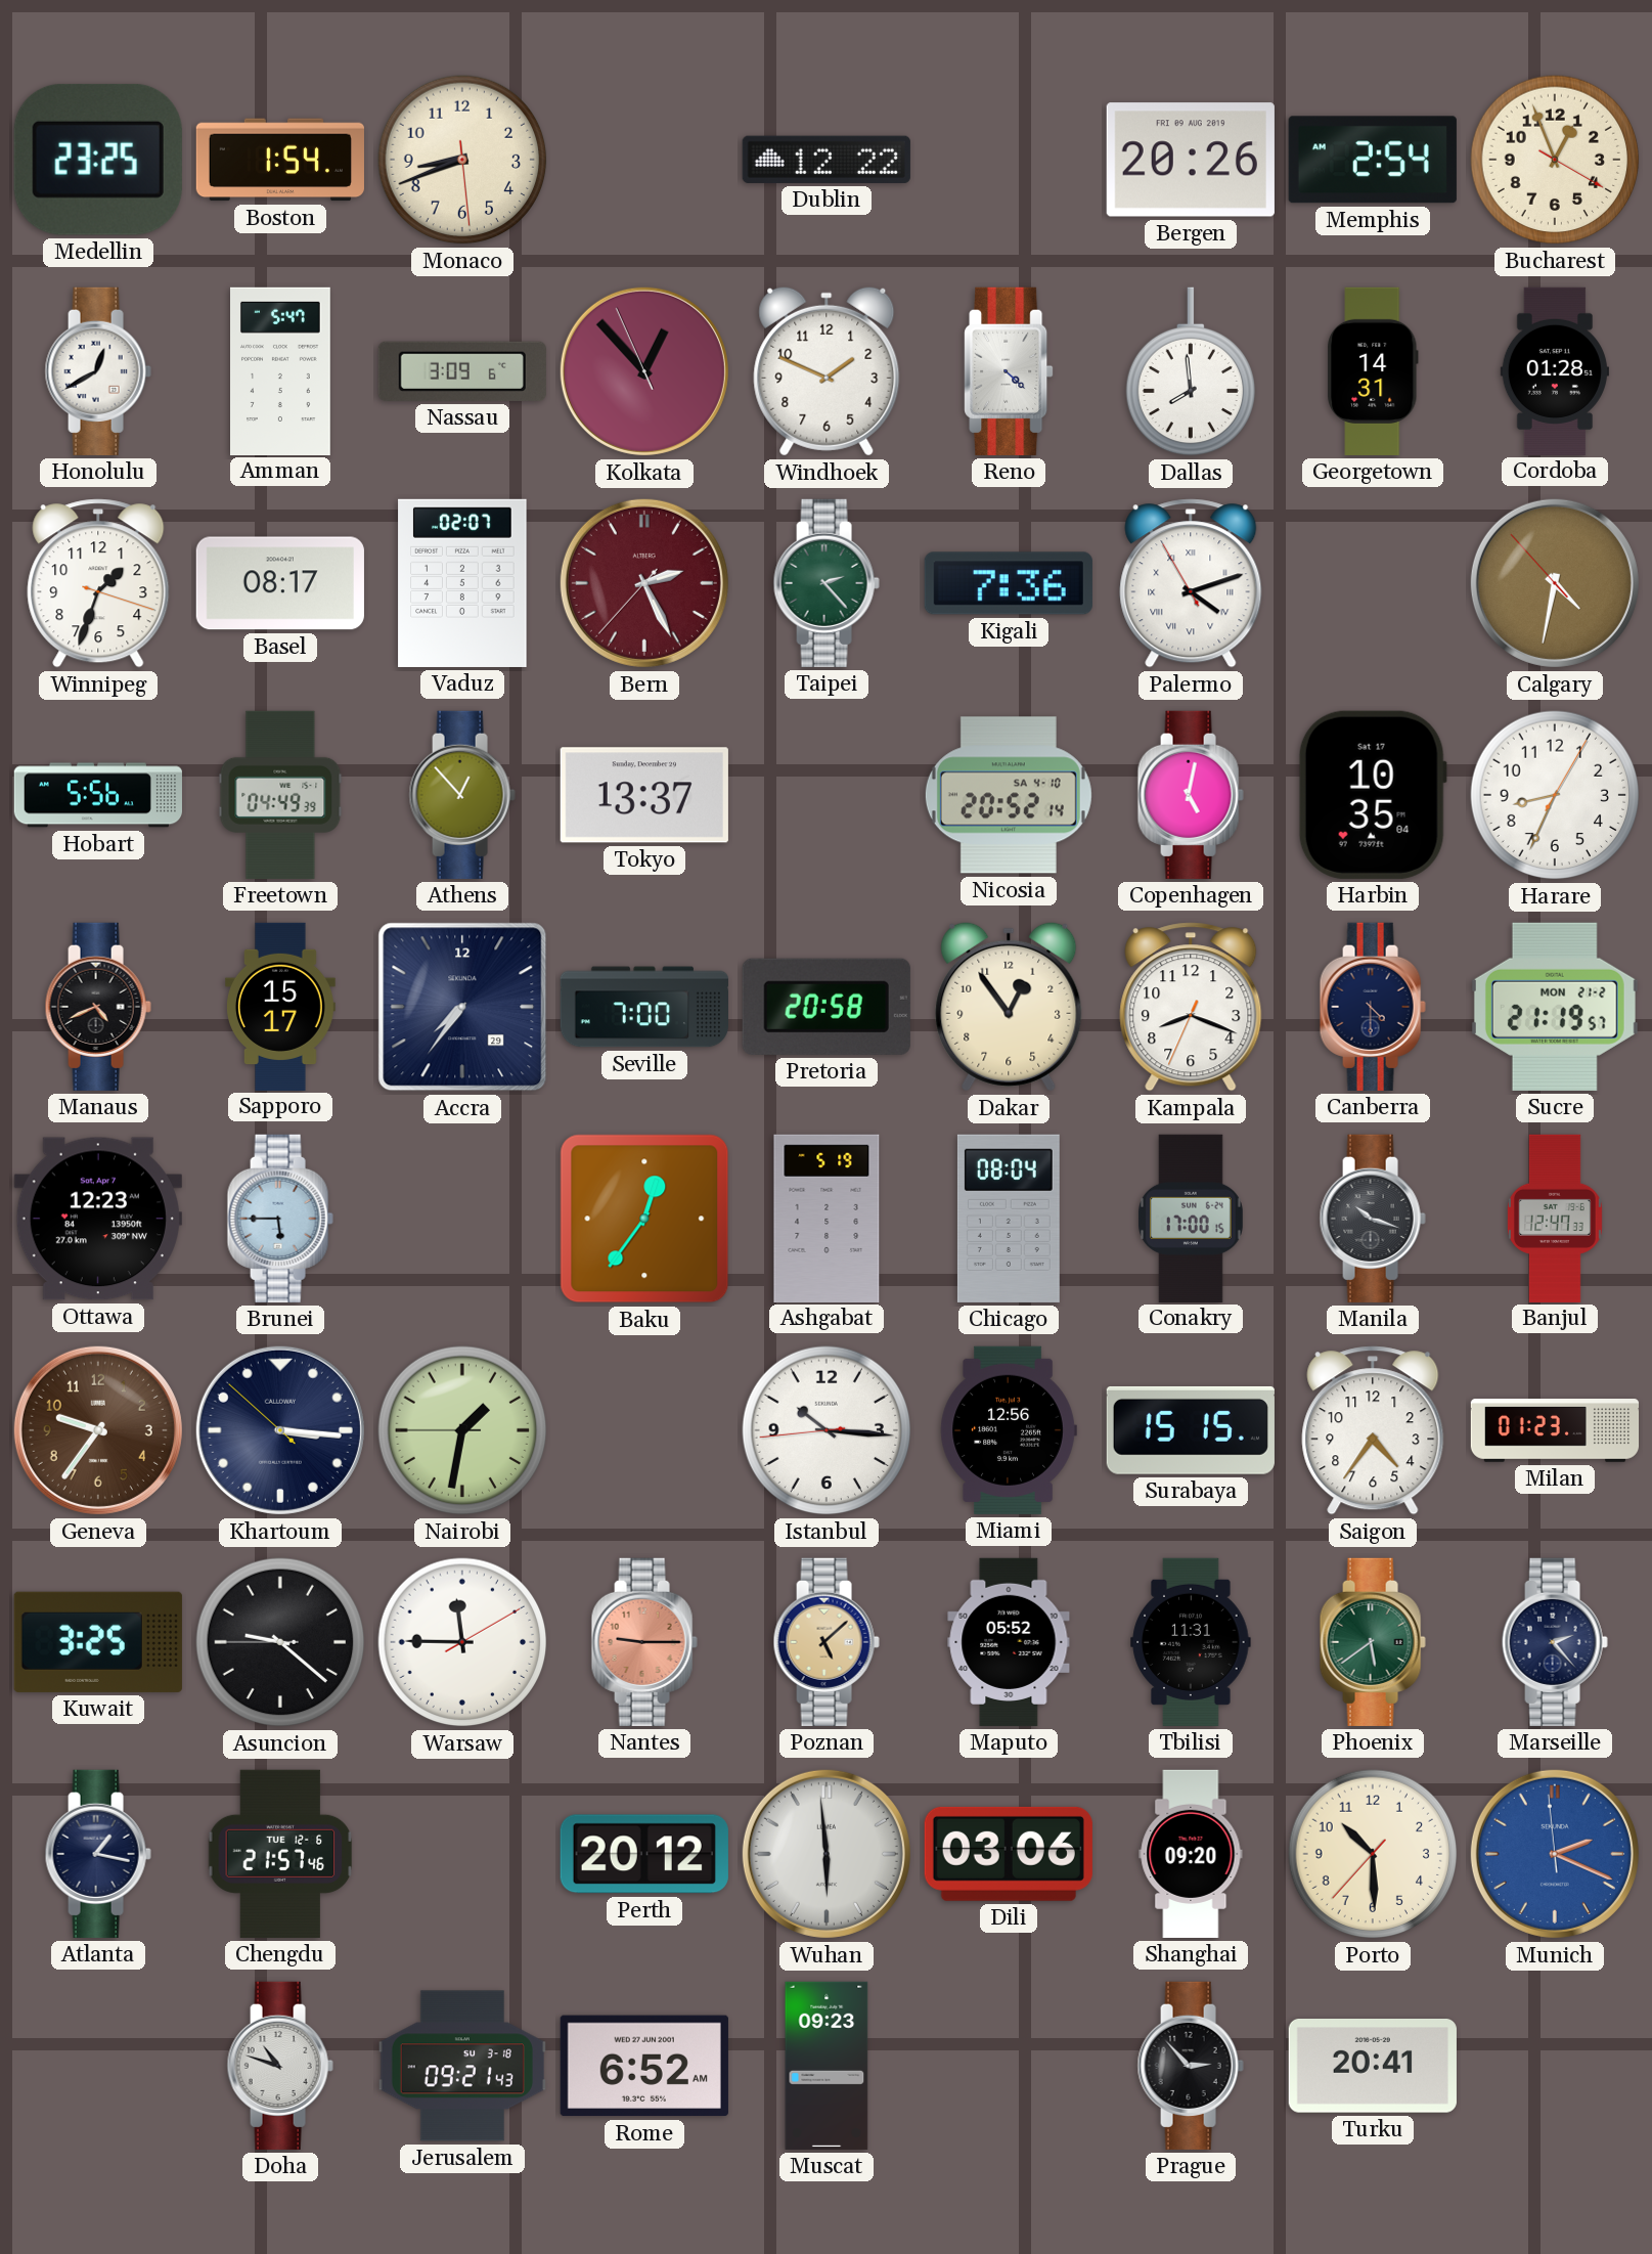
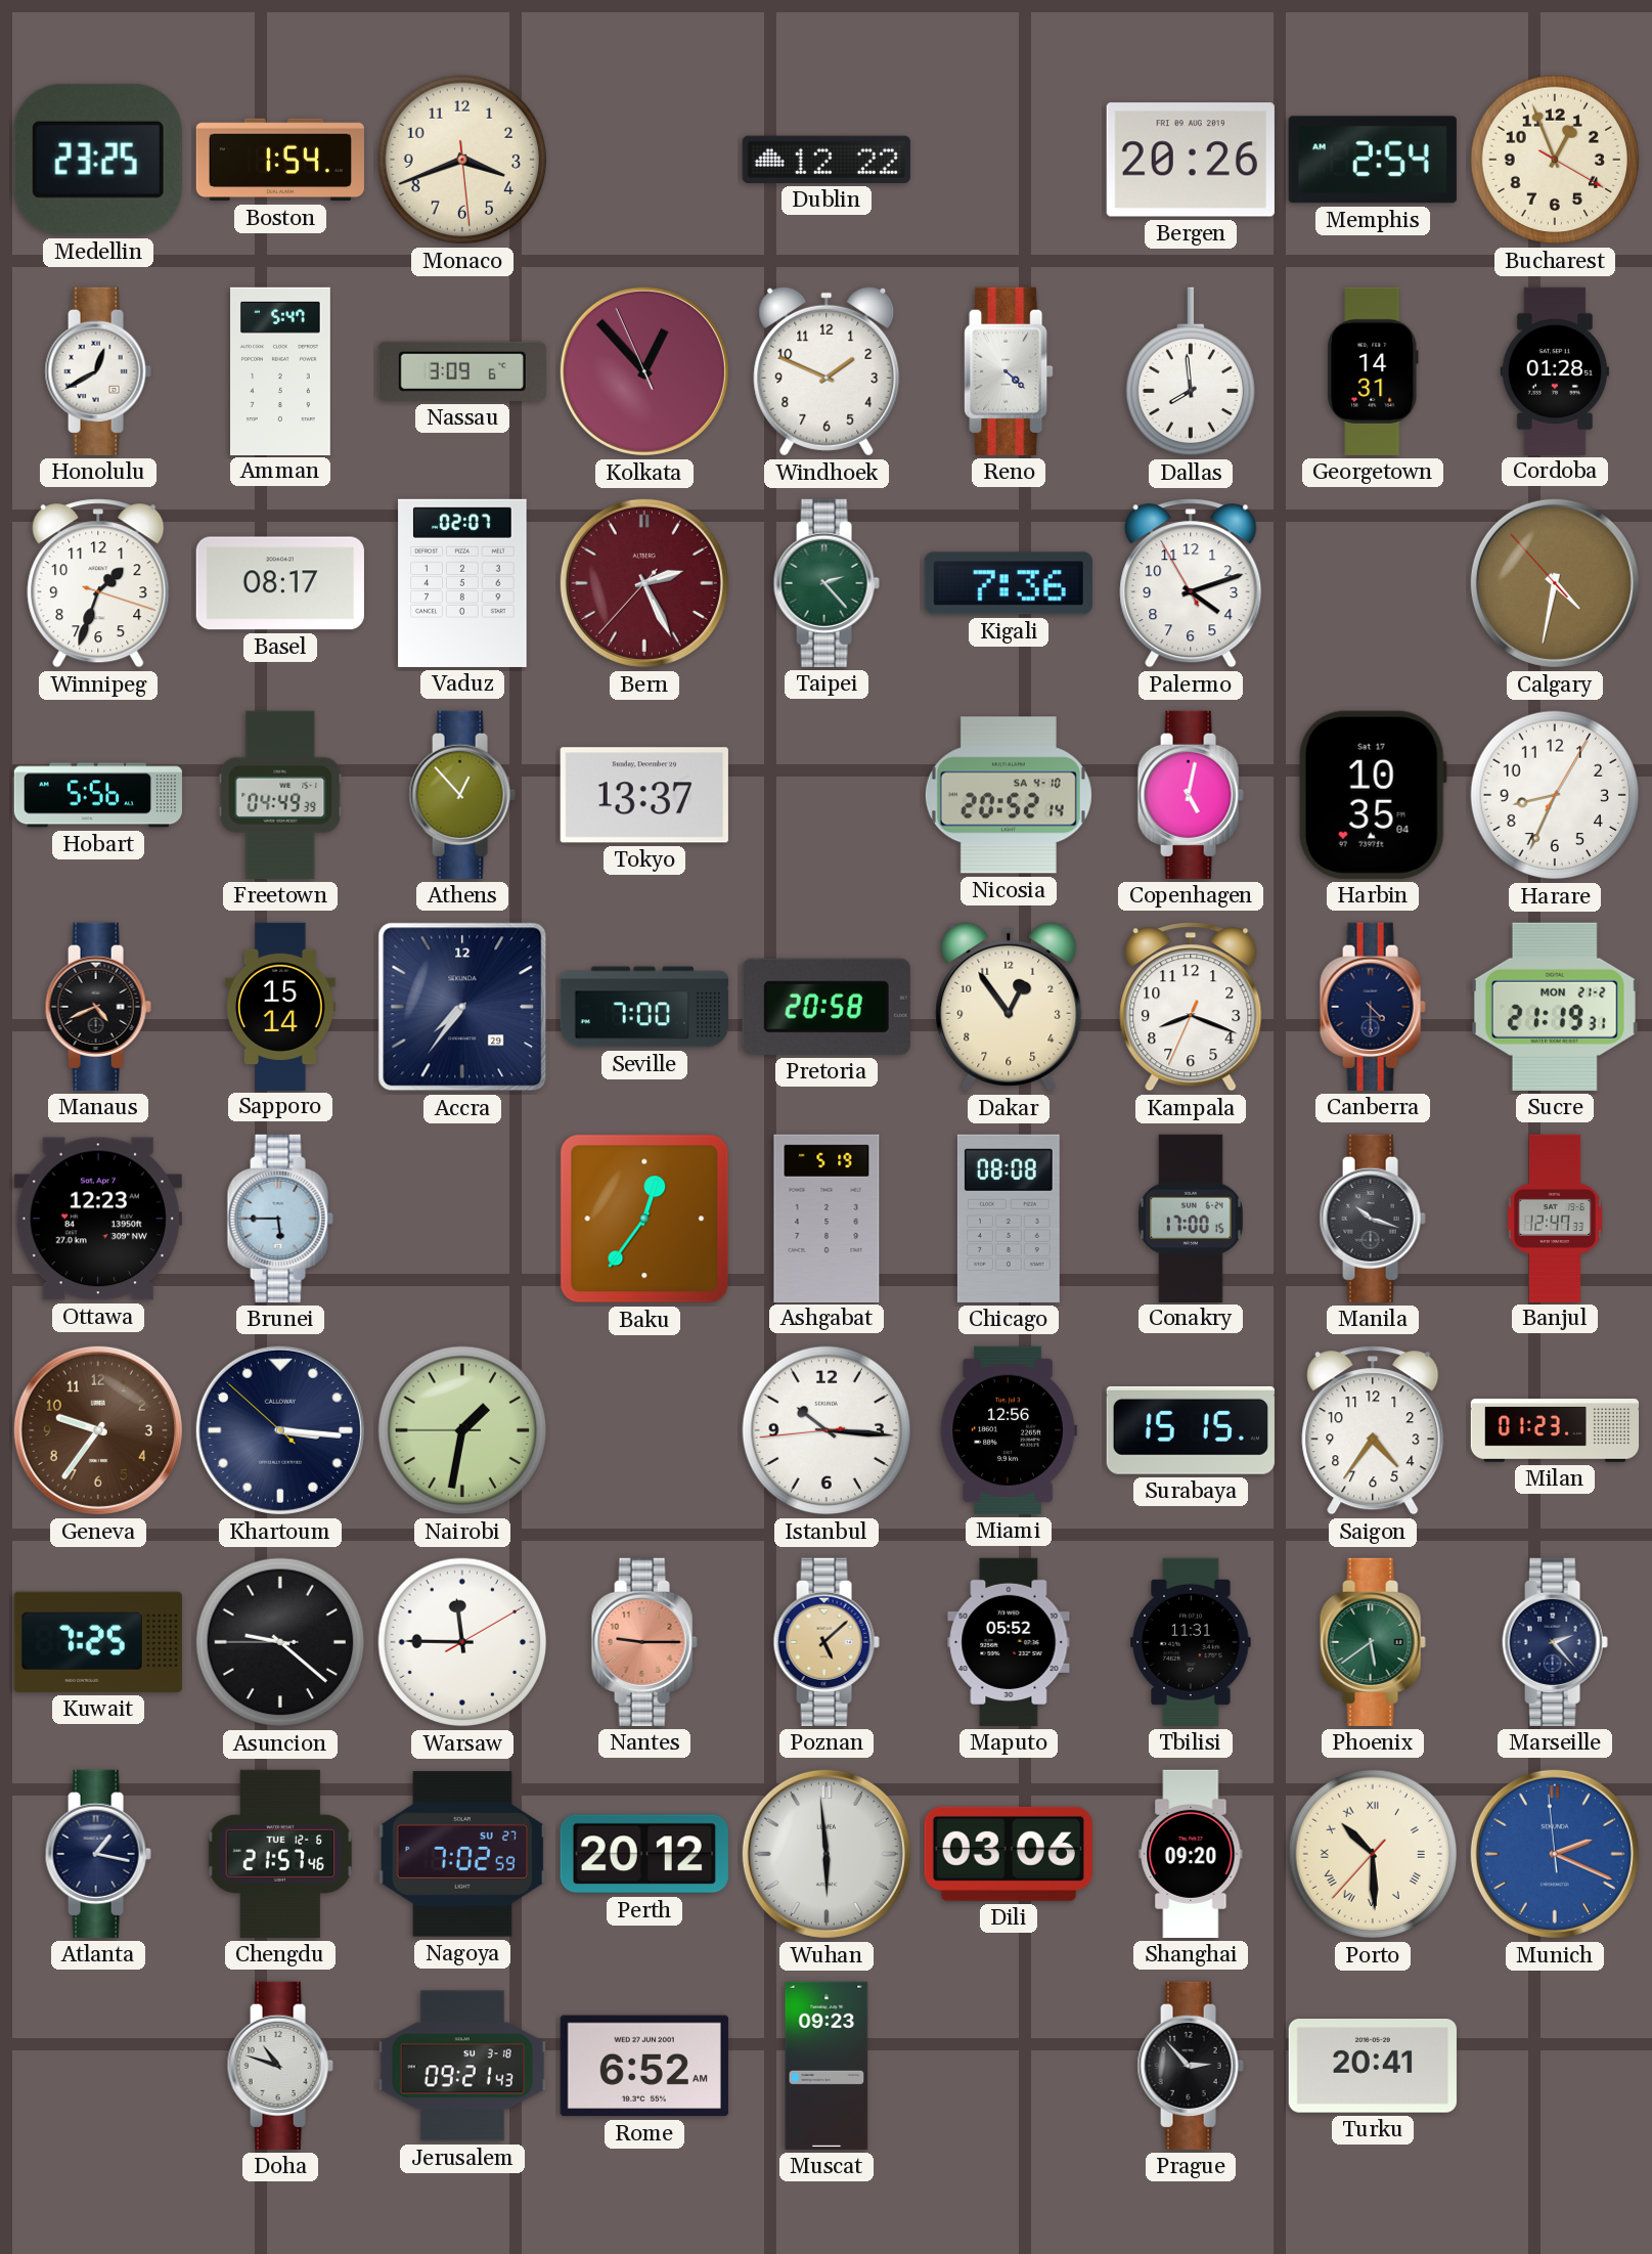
Monaco: 8:41 -> 3:41
Palermo numerals: Roman -> Arabic
Sapporo: 15:17 -> 15:14
Sucre: 21:19:57 -> 21:19:31
Chicago: 08:04 -> 08:08
Kuwait: 3:25 -> 7:25
Nagoya: none -> 7:02
Porto numerals: Arabic -> Roman
